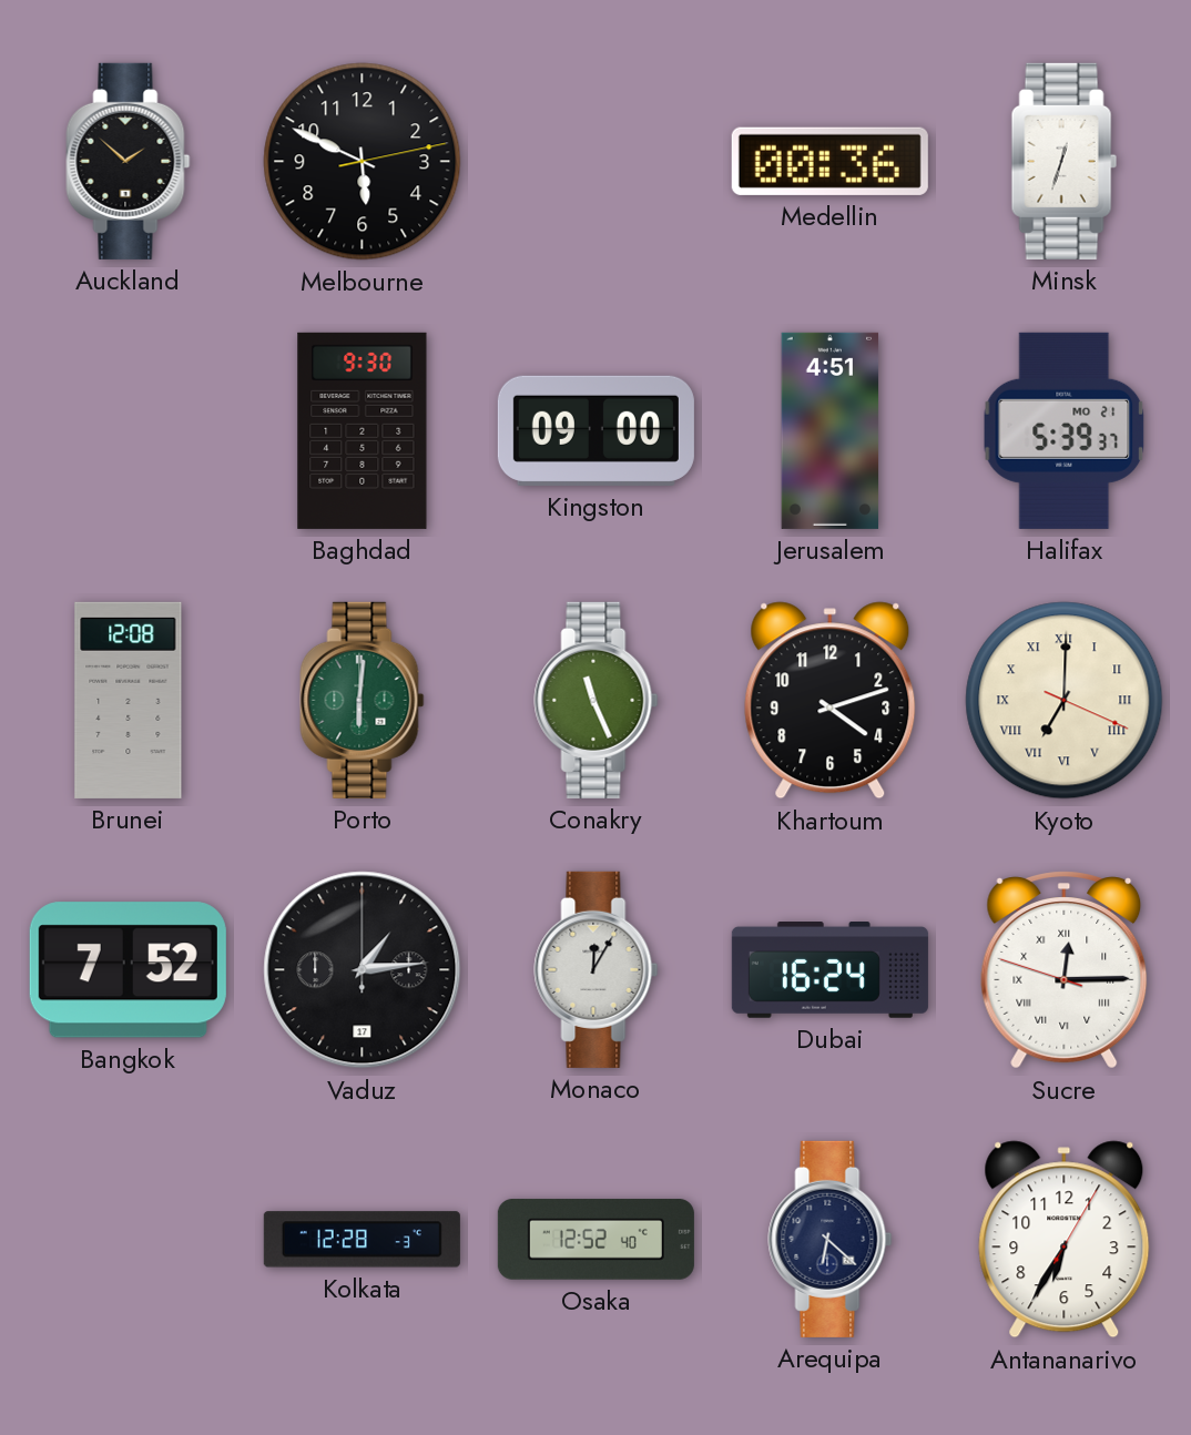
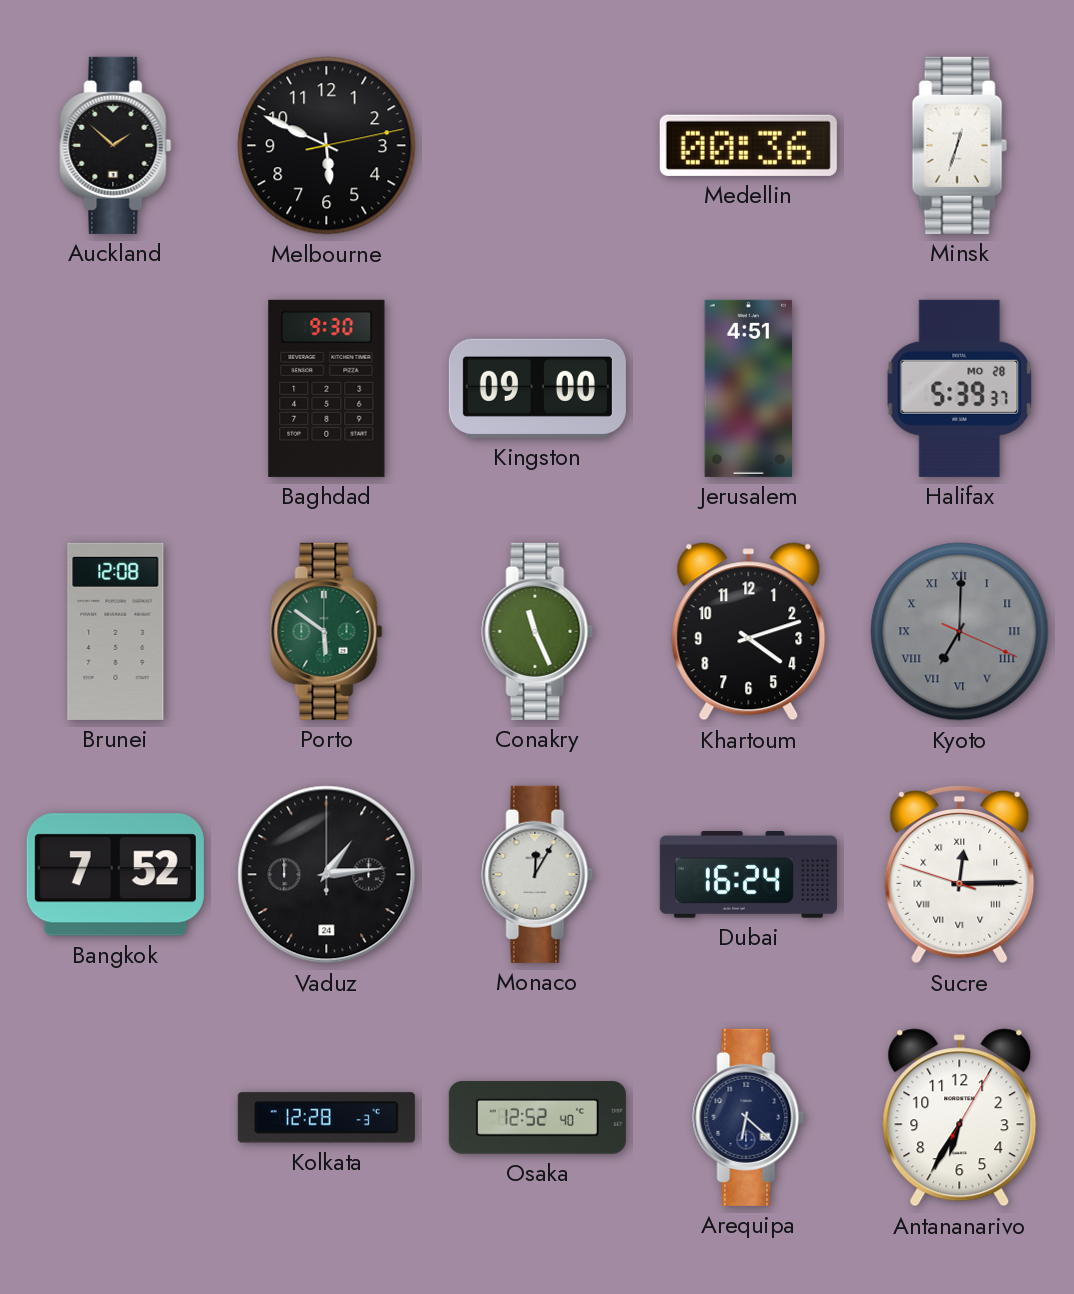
Halifax date: MO 21 -> MO 28
Porto: 6:01 -> 5:51
Kyoto dial: cream -> grey
Vaduz date: 17 -> 24
